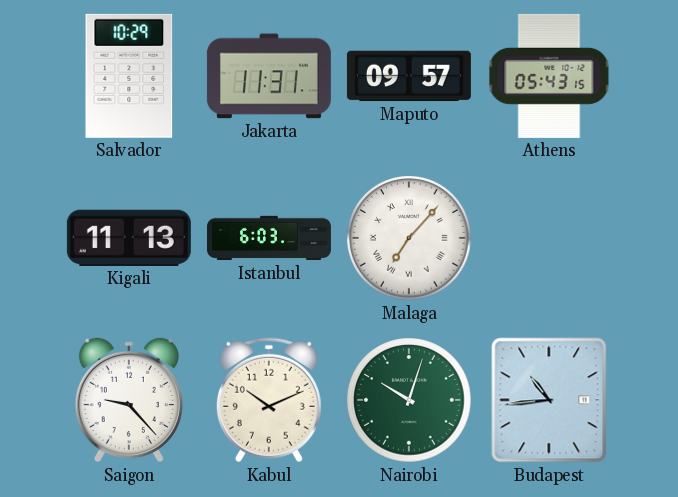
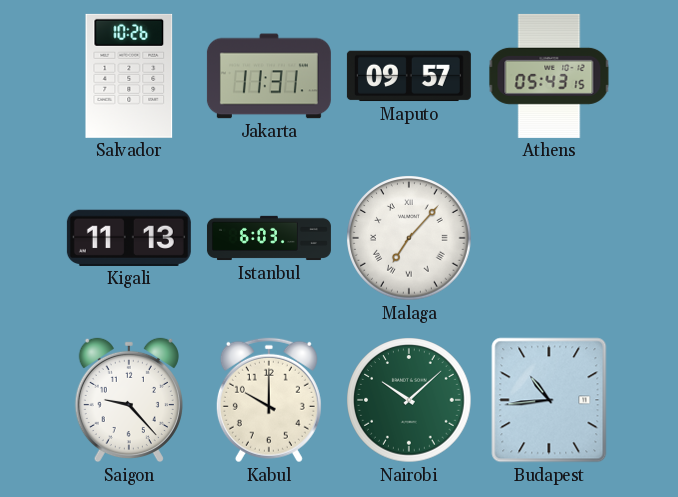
Salvador: 10:29 -> 10:26
Kabul: 10:11 -> 10:00
Nairobi: 10:03 -> 10:08
